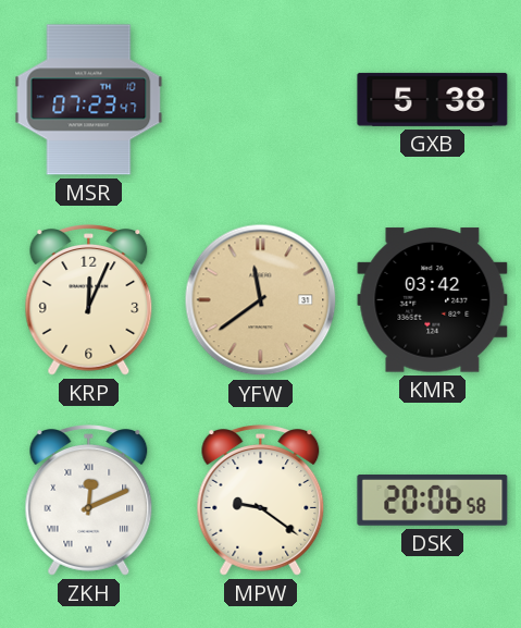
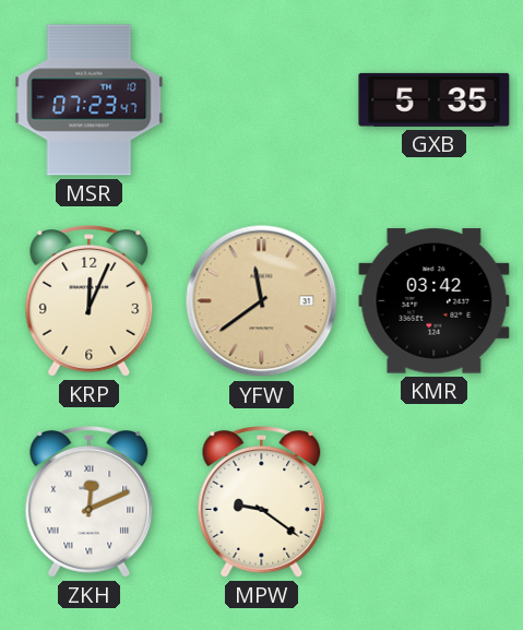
GXB: 5:38 -> 5:35
DSK: 20:06 -> none
